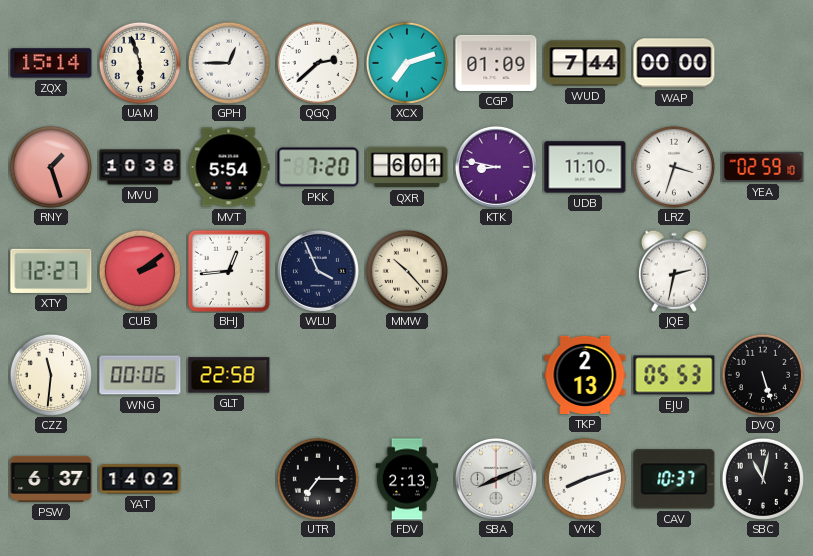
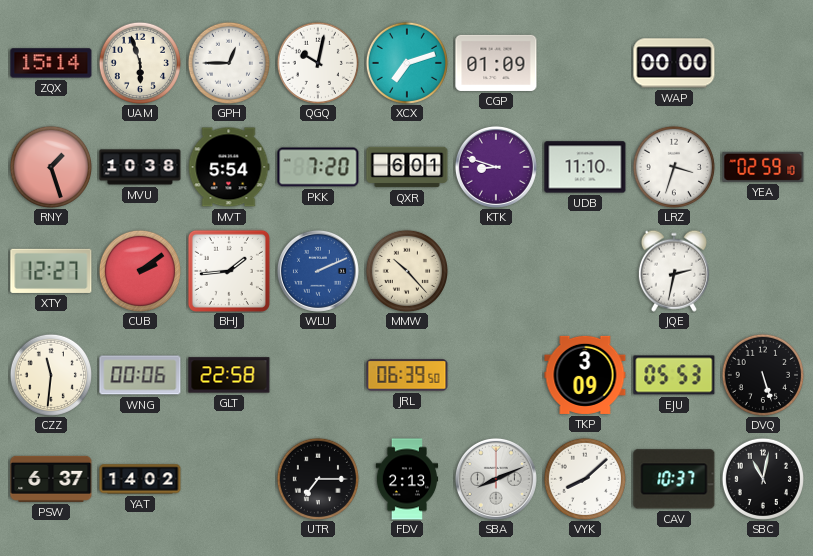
QGQ: 2:38 -> 10:02
WUD: 7:44 -> none
KTK: 8:47 -> 8:48
BHJ: 12:44 -> 1:44
WLU: 3:56 -> 2:11
WLU dial: navy -> blue
JRL: none -> 06:39
TKP: 2:13 -> 3:09
VYK: 8:12 -> 8:08
